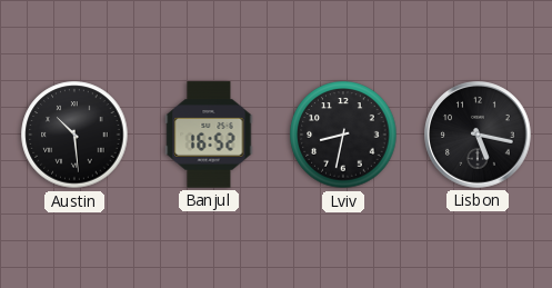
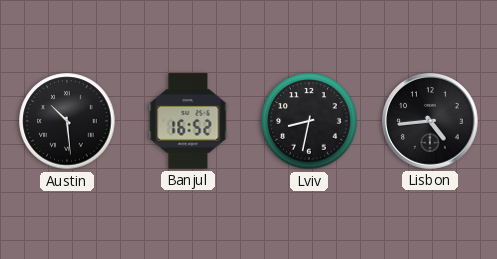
Lisbon: 5:17 -> 4:44
